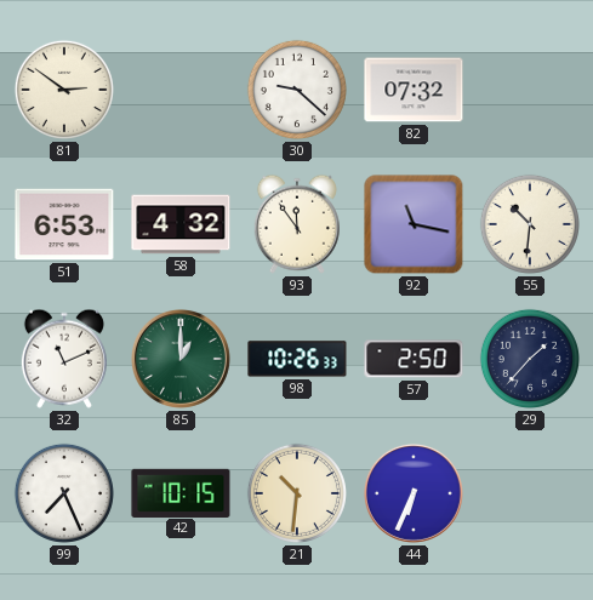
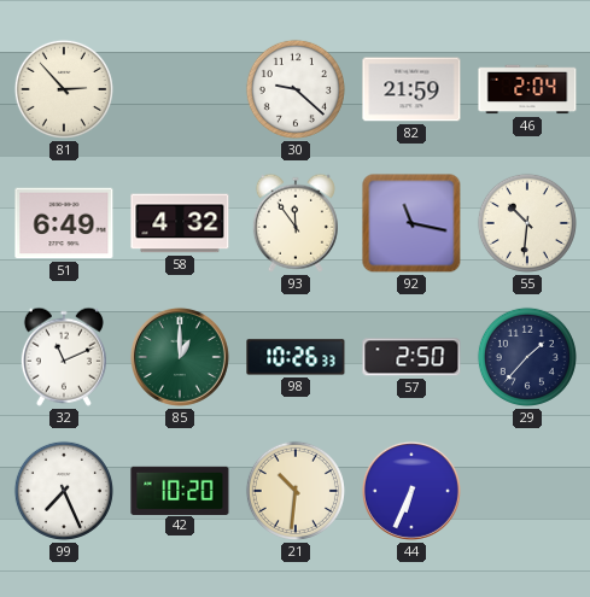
81: 2:51 -> 2:53
82: 07:32 -> 21:59
46: none -> 2:04
51: 6:53 -> 6:49
42: 10:15 -> 10:20
